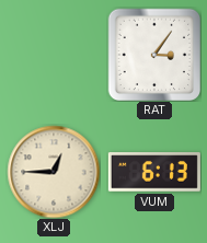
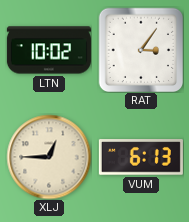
LTN: none -> 10:02
